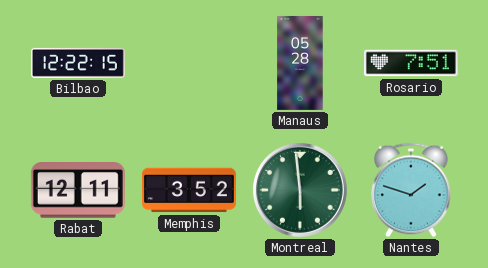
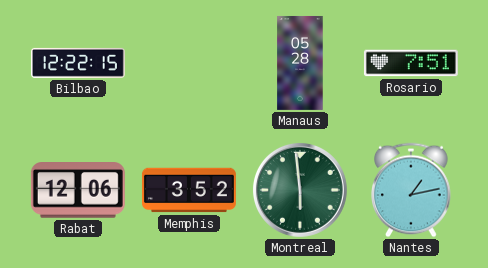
Rabat: 12:11 -> 12:06
Nantes: 1:48 -> 1:13
